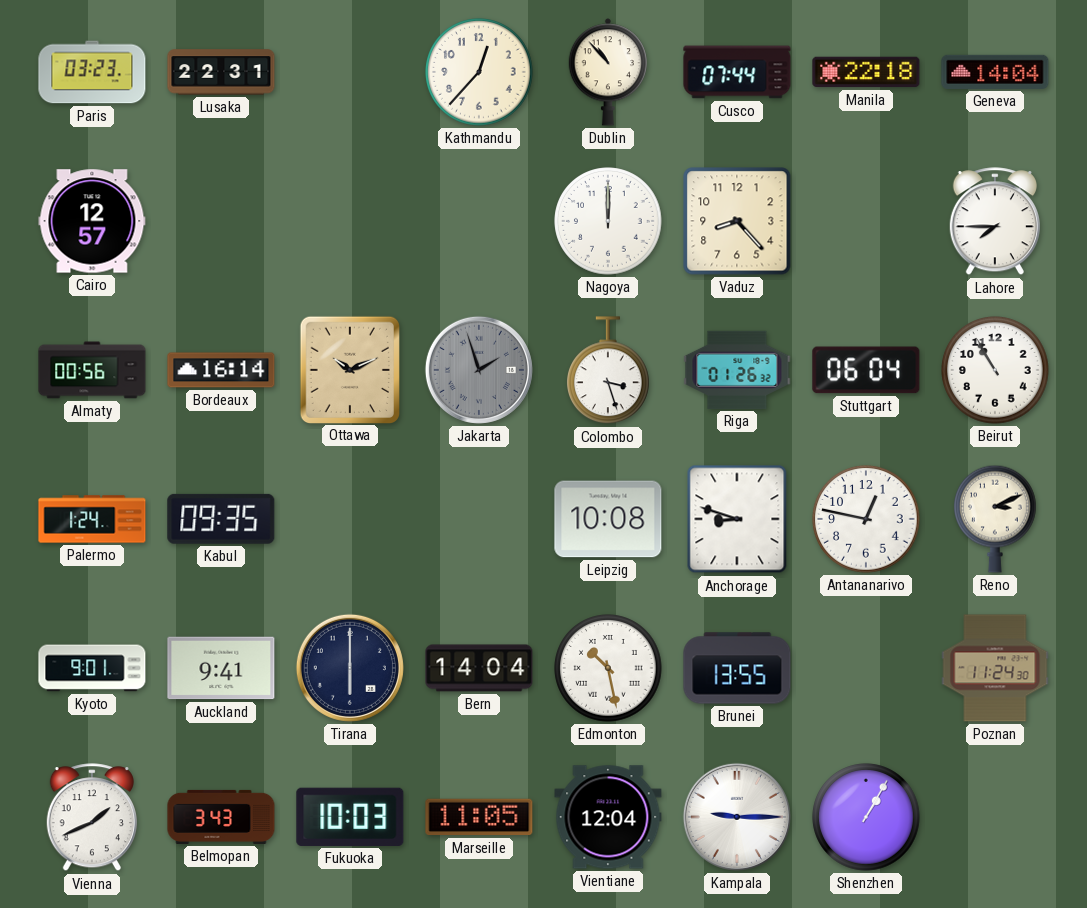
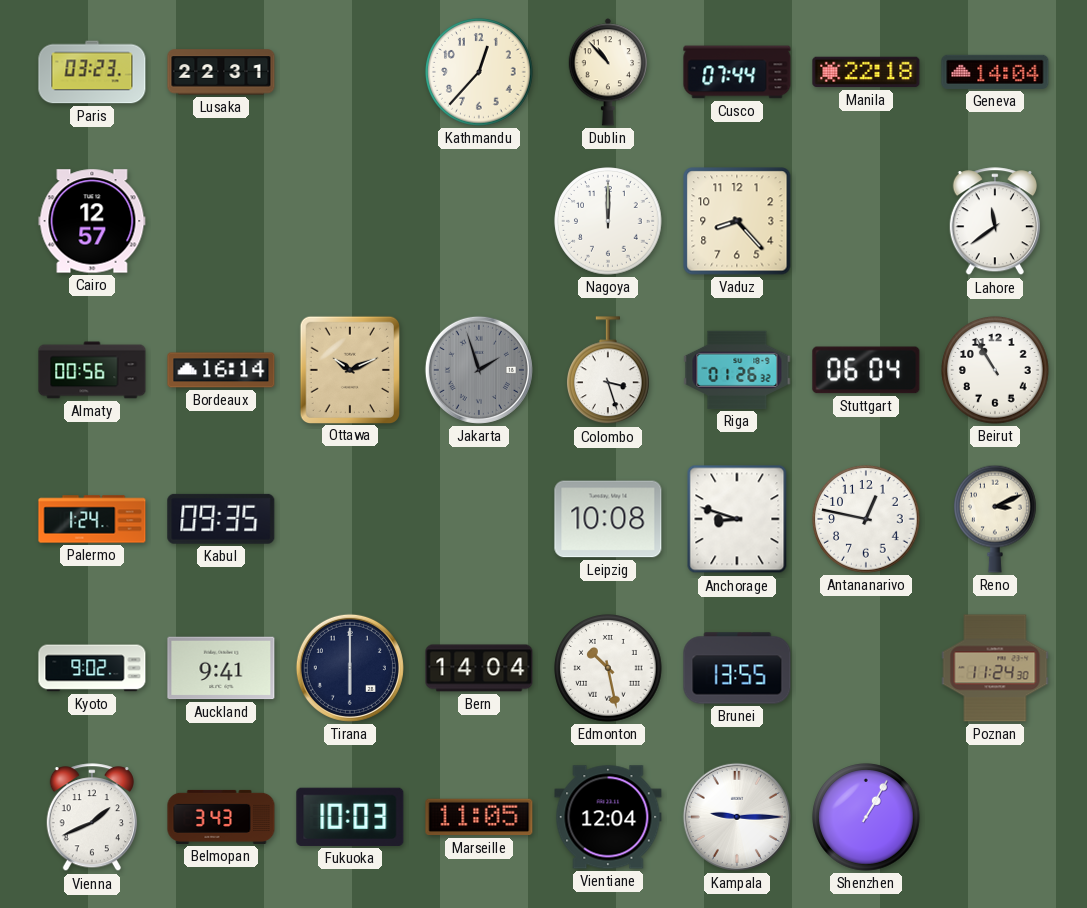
Lahore: 7:45 -> 11:39
Kyoto: 9:01 -> 9:02
